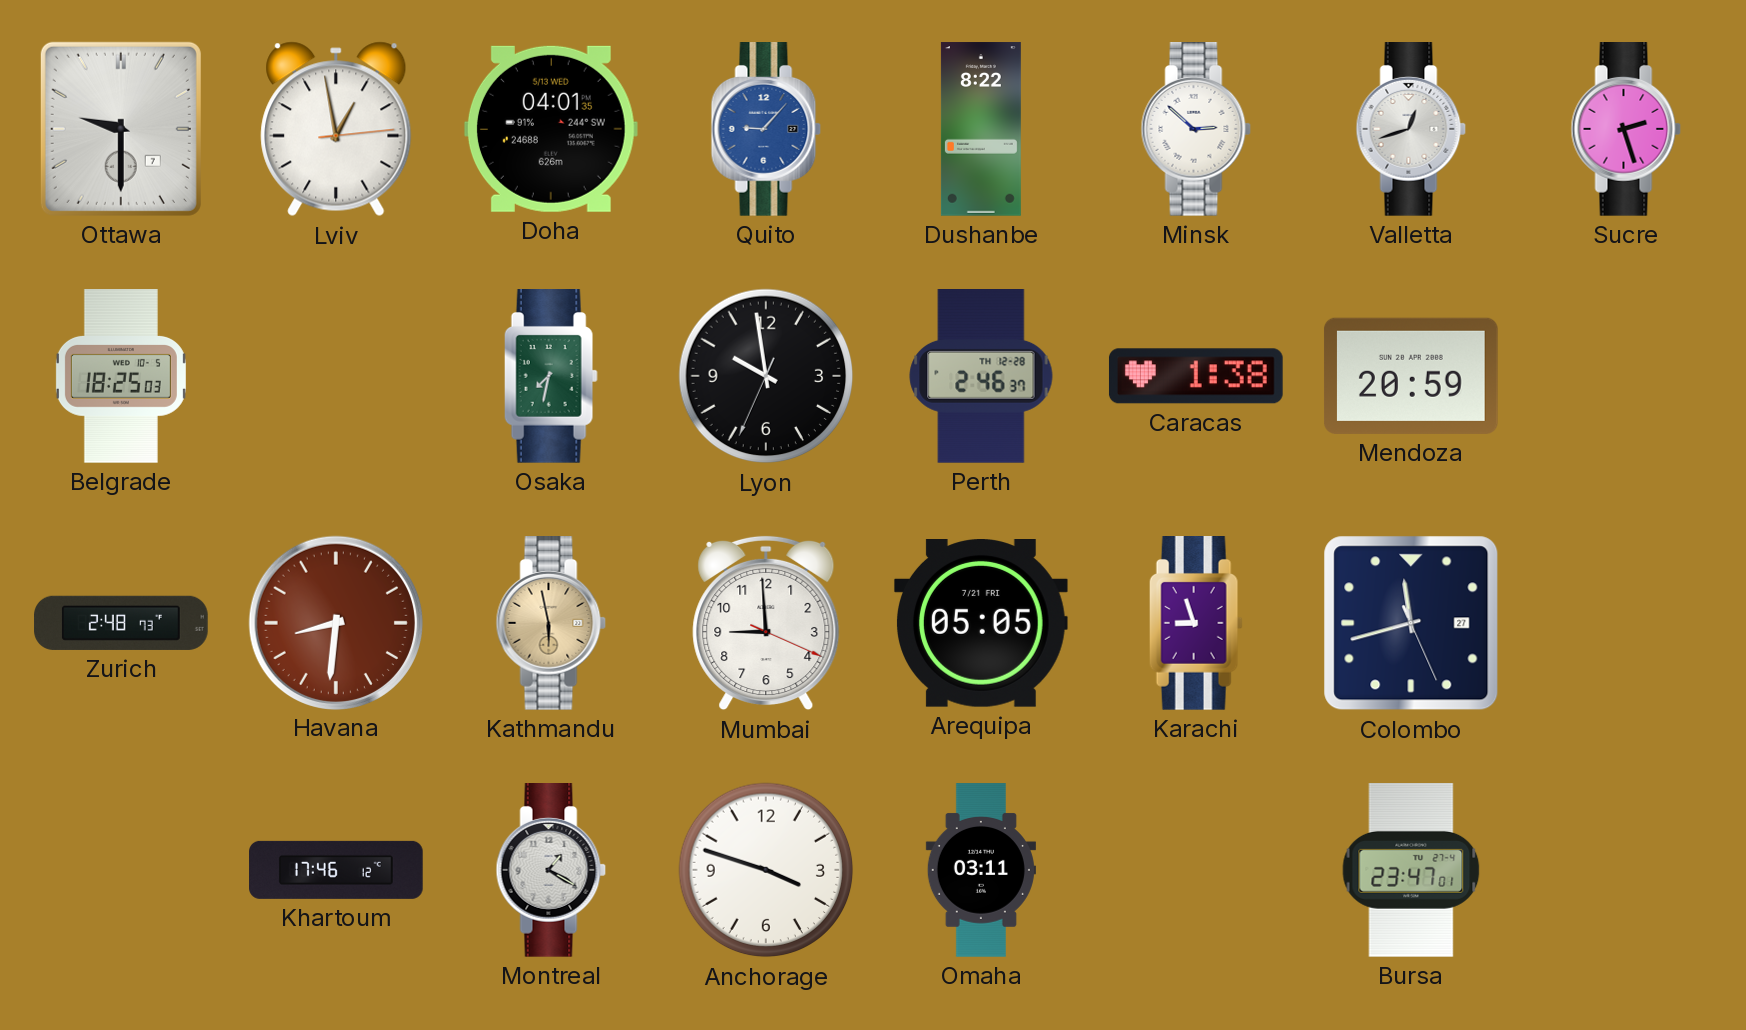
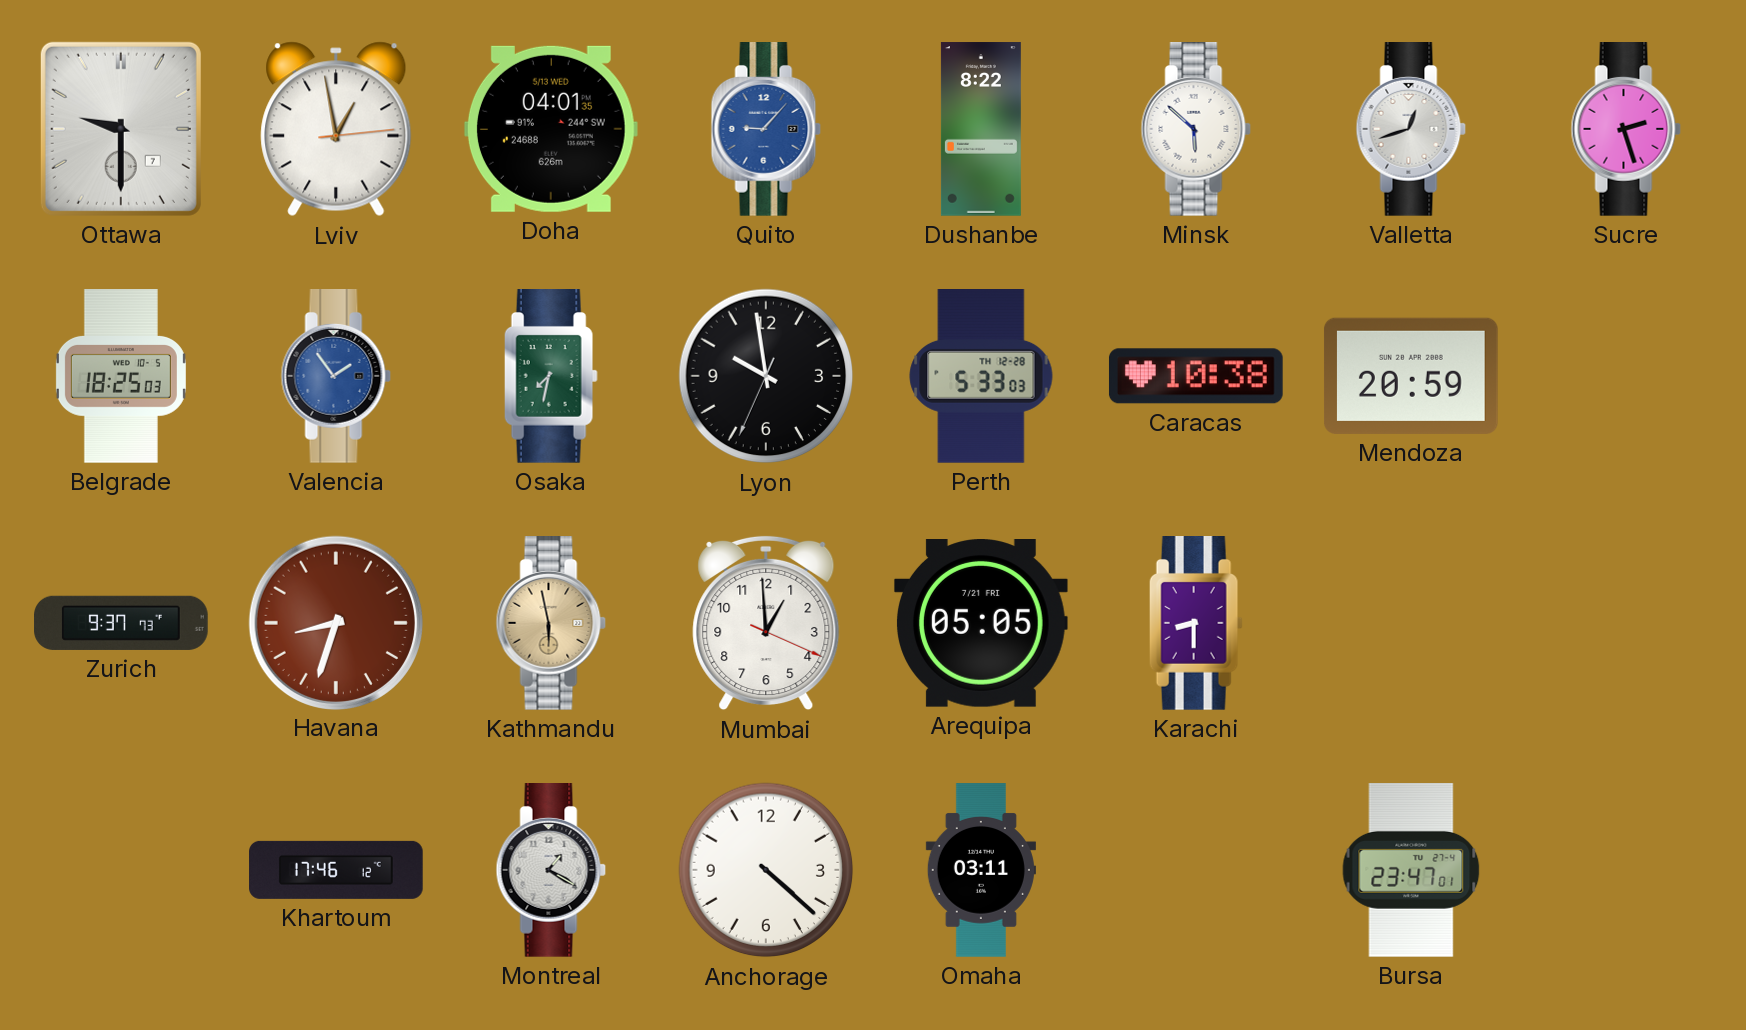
Minsk: 2:52 -> 5:52
Valencia: none -> 1:54
Perth: 2:46 -> 5:33
Caracas: 1:38 -> 10:38
Zurich: 2:48 -> 9:37
Havana: 8:31 -> 8:33
Mumbai: 8:59 -> 12:59
Karachi: 8:57 -> 8:30
Colombo: 11:42 -> none
Anchorage: 3:48 -> 4:22
